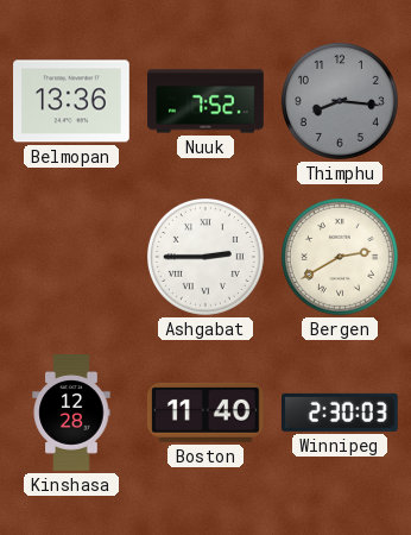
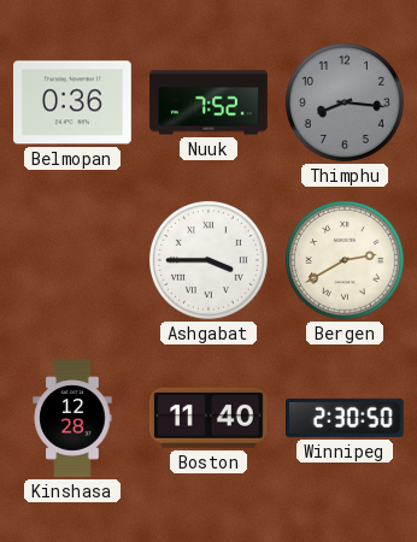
Belmopan: 13:36 -> 0:36
Ashgabat: 2:45 -> 3:45
Winnipeg: 2:30:03 -> 2:30:50
